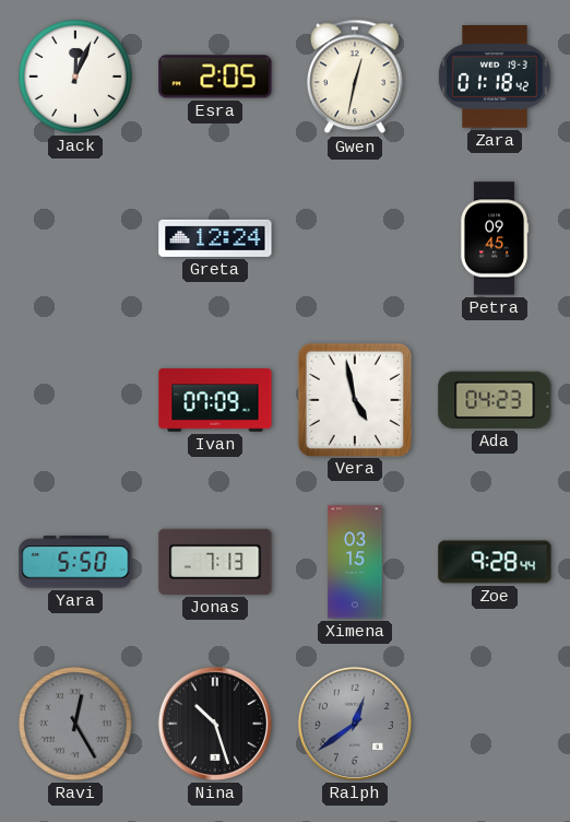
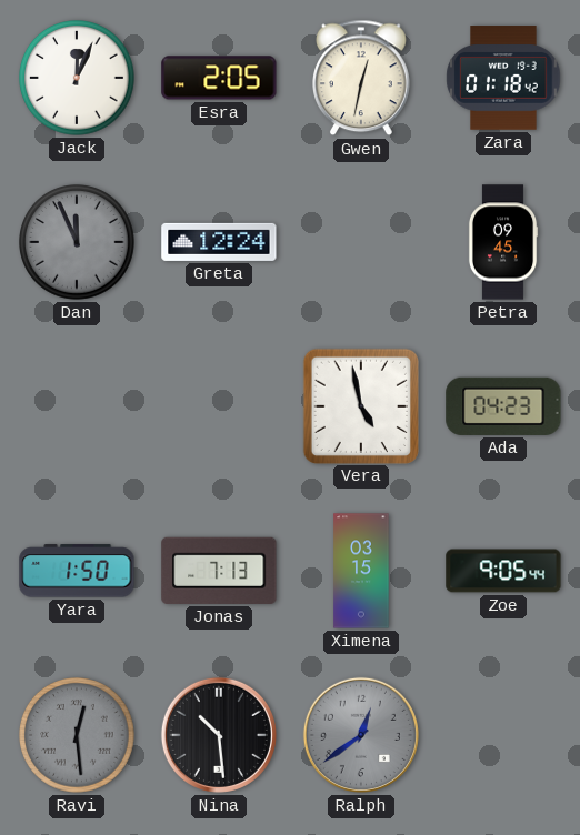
Dan: none -> 11:56
Ivan: 07:09 -> none
Yara: 5:50 -> 1:50
Zoe: 9:28 -> 9:05
Ravi: 12:25 -> 12:29
Nina: 10:27 -> 10:29
